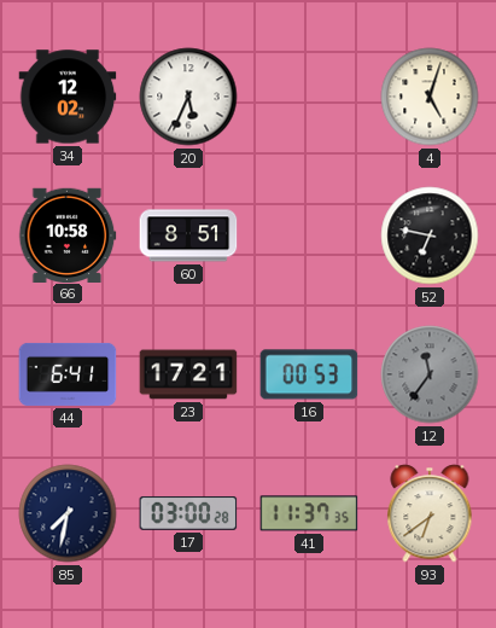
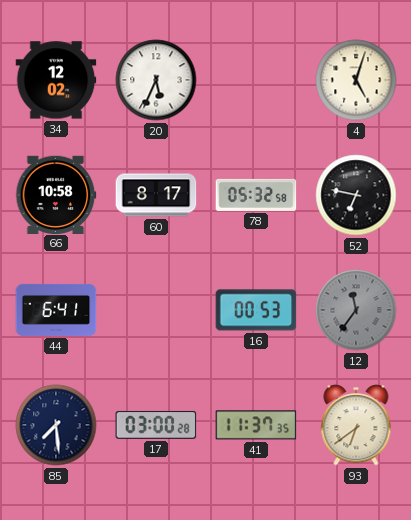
60: 8:51 -> 8:17
78: none -> 05:32
23: 17:21 -> none
85: 7:32 -> 7:29
